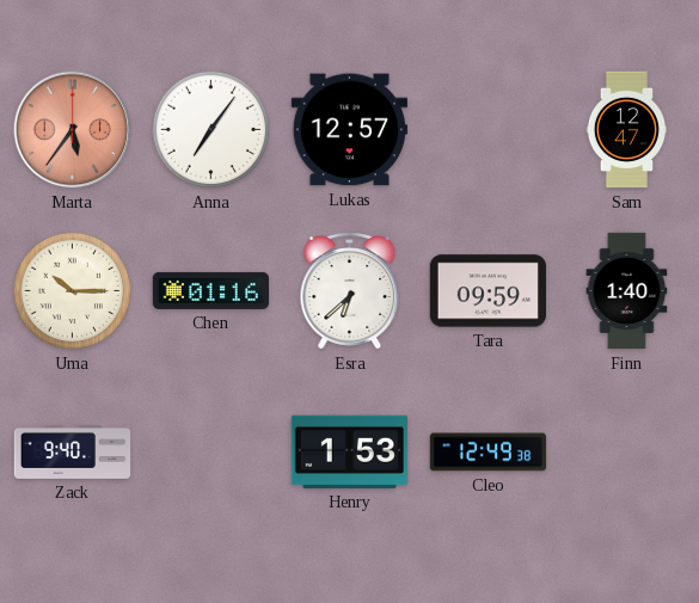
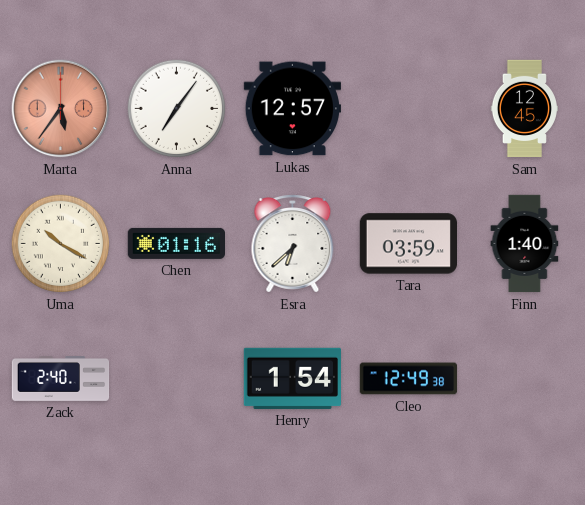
Sam: 12:47 -> 12:45
Uma: 10:15 -> 10:20
Tara: 09:59 -> 03:59
Zack: 9:40 -> 2:40
Henry: 1:53 -> 1:54
